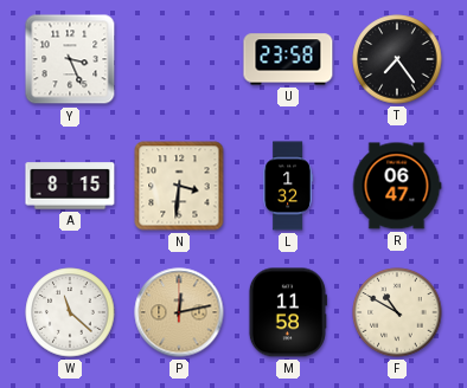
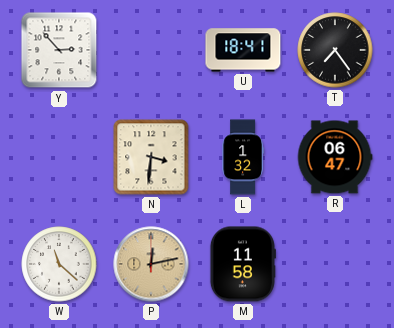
Y: 3:26 -> 2:53
U: 23:58 -> 18:41
A: 8:15 -> none
F: 10:50 -> none
